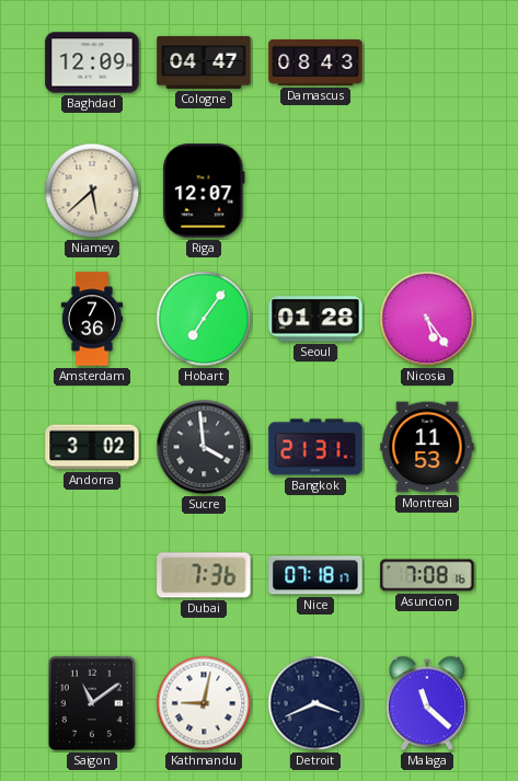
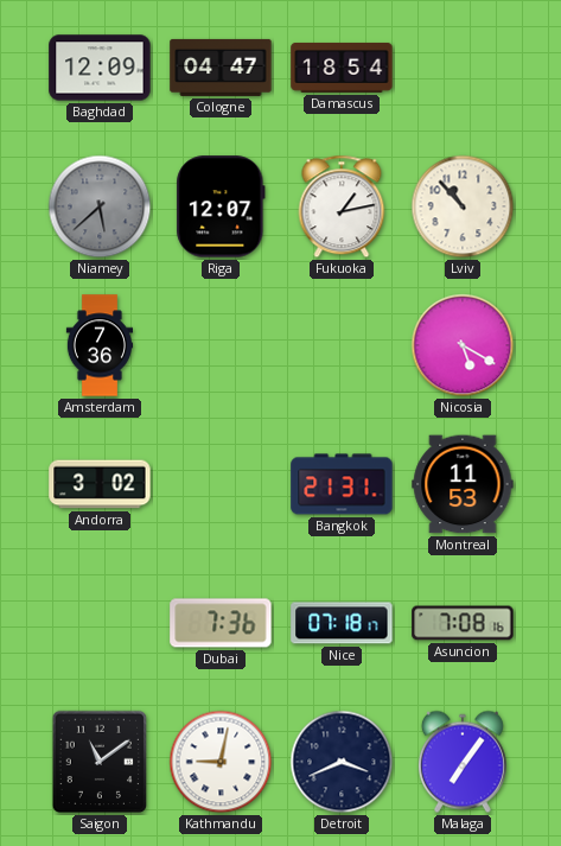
Damascus: 08:43 -> 18:54
Niamey dial: cream -> grey
Fukuoka: none -> 1:13
Lviv: none -> 10:53
Hobart: 7:06 -> none
Seoul: 01:28 -> none
Nicosia: 5:24 -> 5:20
Sucre: 3:59 -> none
Malaga: 11:22 -> 7:06
